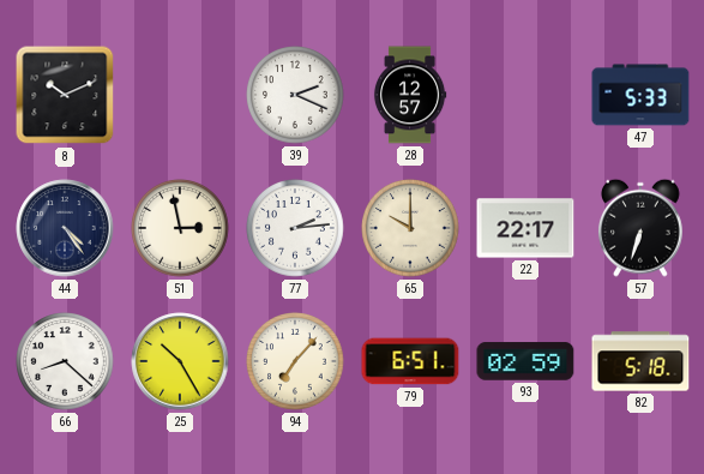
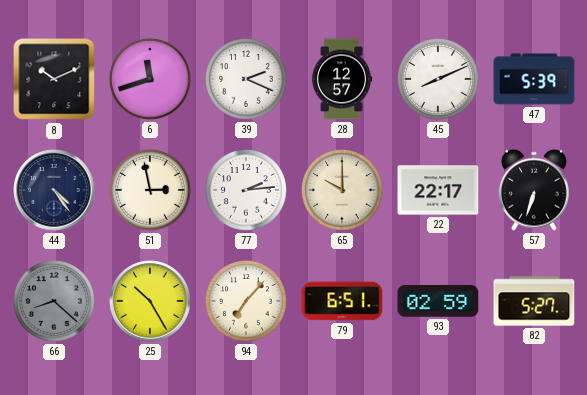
6: none -> 11:42
45: none -> 8:11
47: 5:33 -> 5:39
66 dial: white -> grey
82: 5:18 -> 5:27
